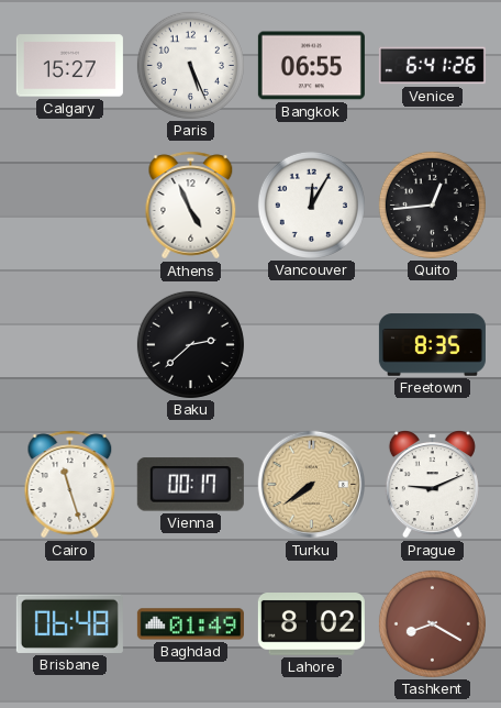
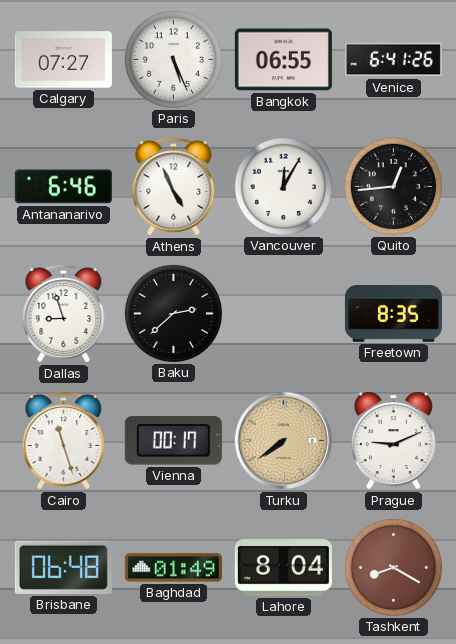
Calgary: 15:27 -> 07:27
Antananarivo: none -> 6:46
Dallas: none -> 8:57
Lahore: 8:02 -> 8:04
